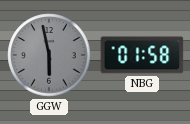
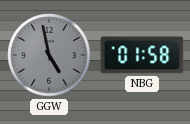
GGW: 5:58 -> 4:58
